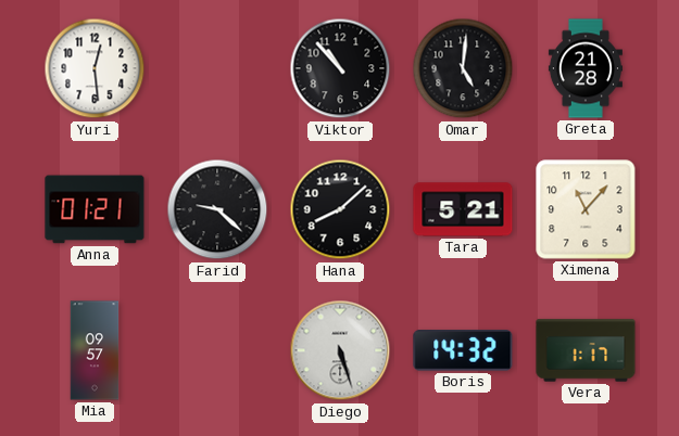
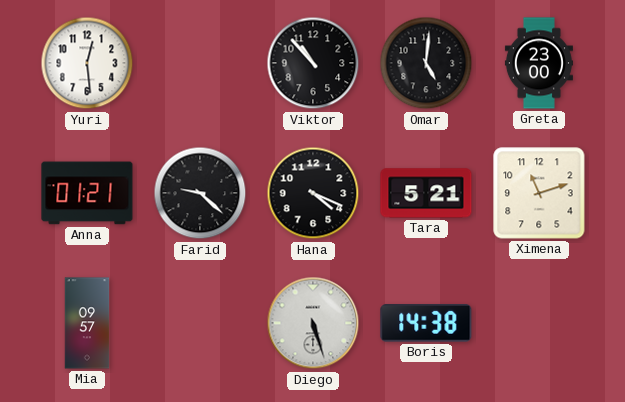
Greta: 21:28 -> 23:00
Hana: 8:08 -> 4:19
Ximena: 11:07 -> 11:12
Boris: 14:32 -> 14:38
Vera: 1:17 -> none
